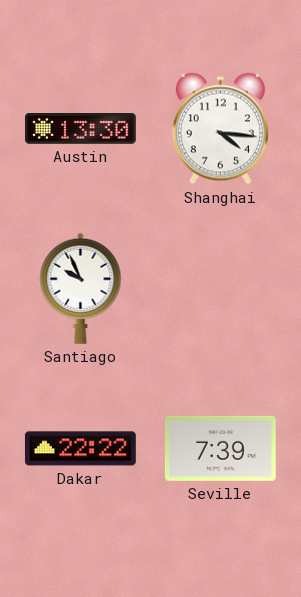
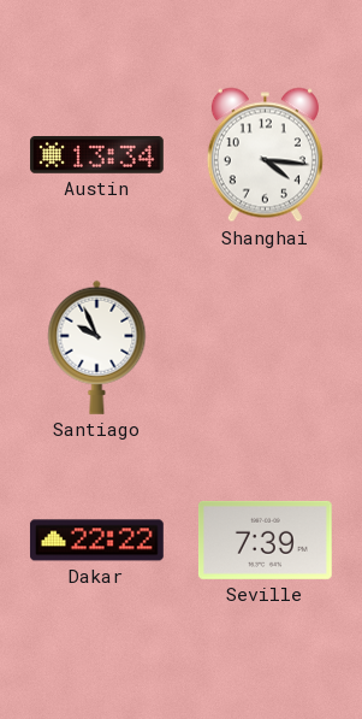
Austin: 13:30 -> 13:34
